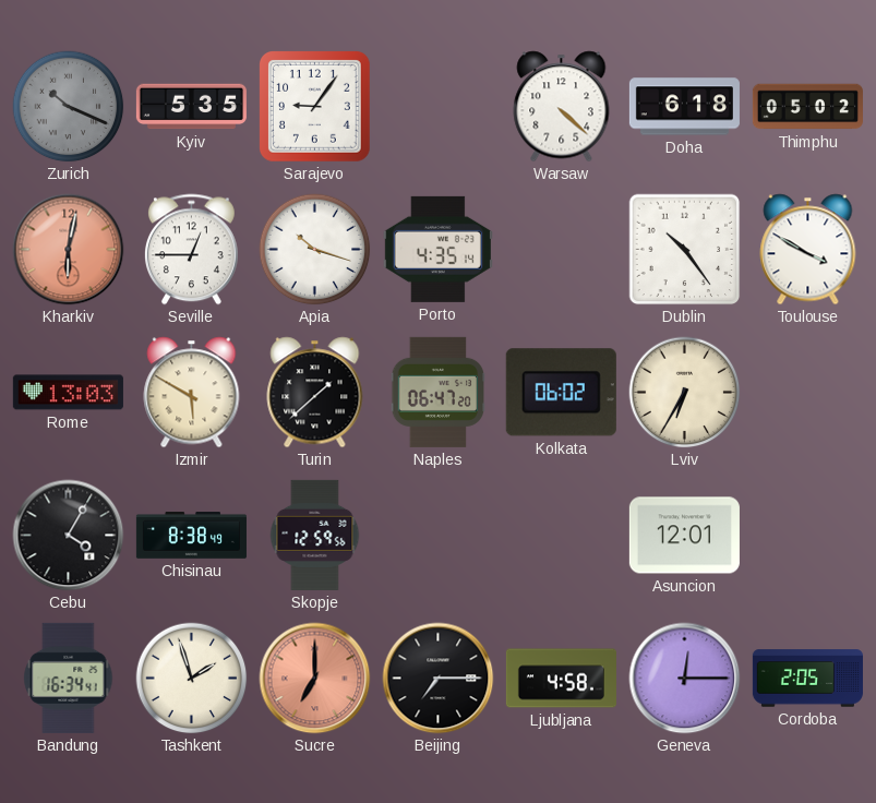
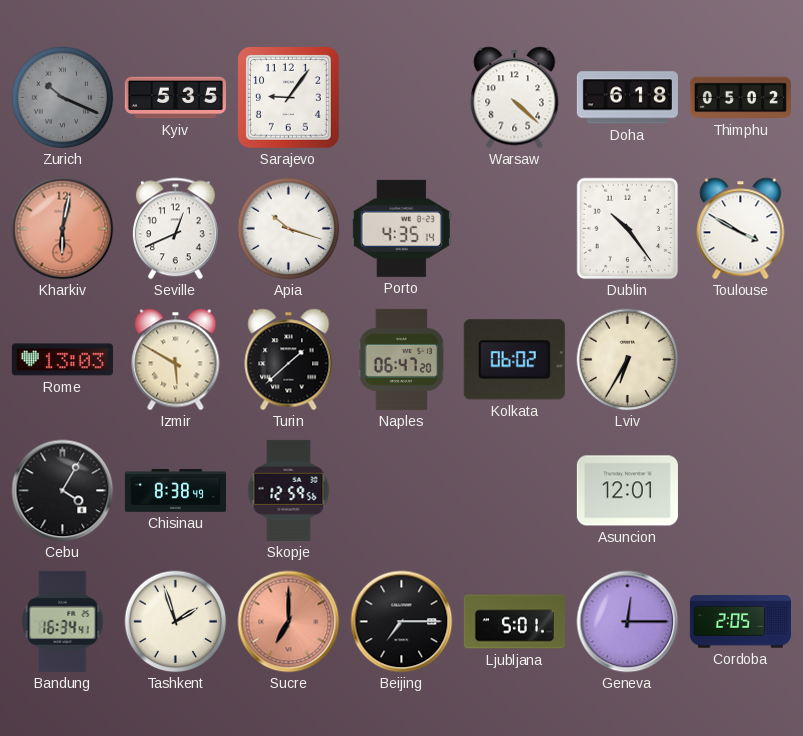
Seville: 12:45 -> 12:41
Ljubljana: 4:58 -> 5:01
